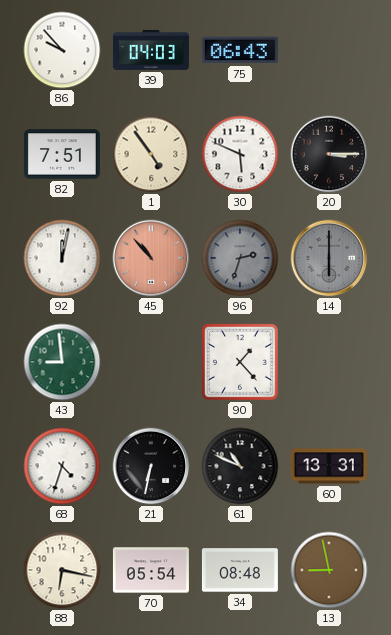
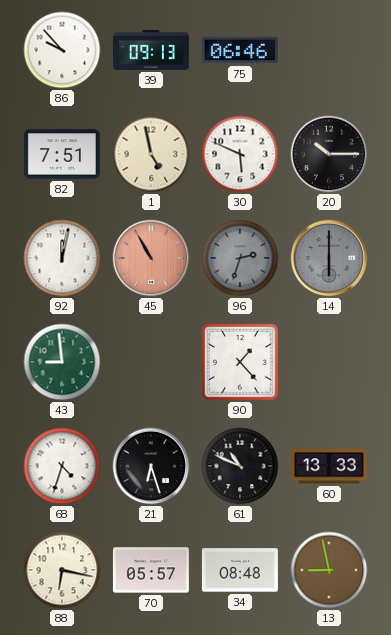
39: 04:03 -> 09:13
75: 06:43 -> 06:46
1: 4:54 -> 4:58
20: 3:15 -> 10:15
45: 10:53 -> 10:55
21: 6:32 -> 6:27
60: 13:31 -> 13:33
70: 05:54 -> 05:57
